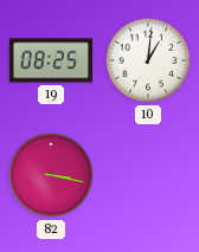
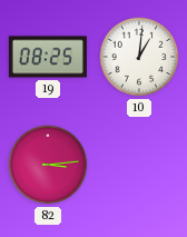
82: 3:17 -> 3:14
